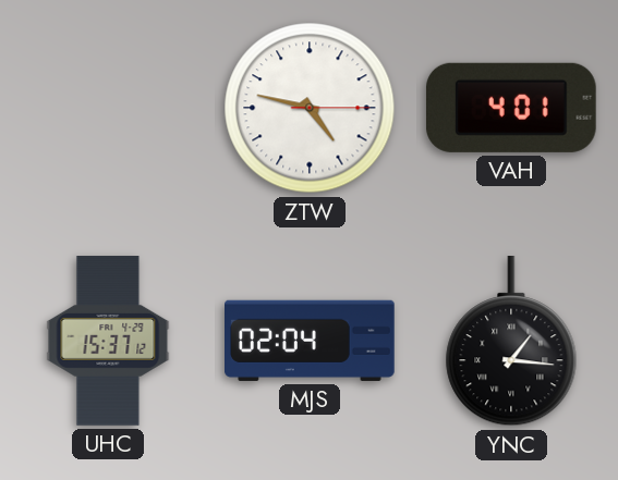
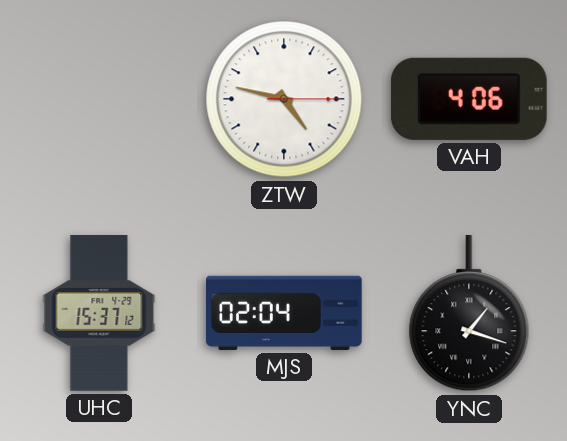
VAH: 4:01 -> 4:06
YNC: 1:16 -> 1:18
